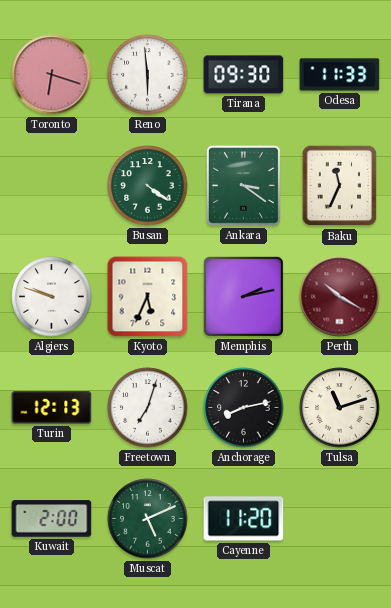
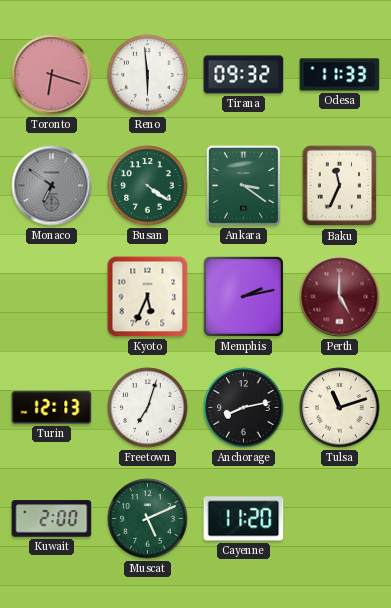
Tirana: 09:30 -> 09:32
Monaco: none -> 6:51
Algiers: 9:48 -> none
Perth: 10:20 -> 5:00
